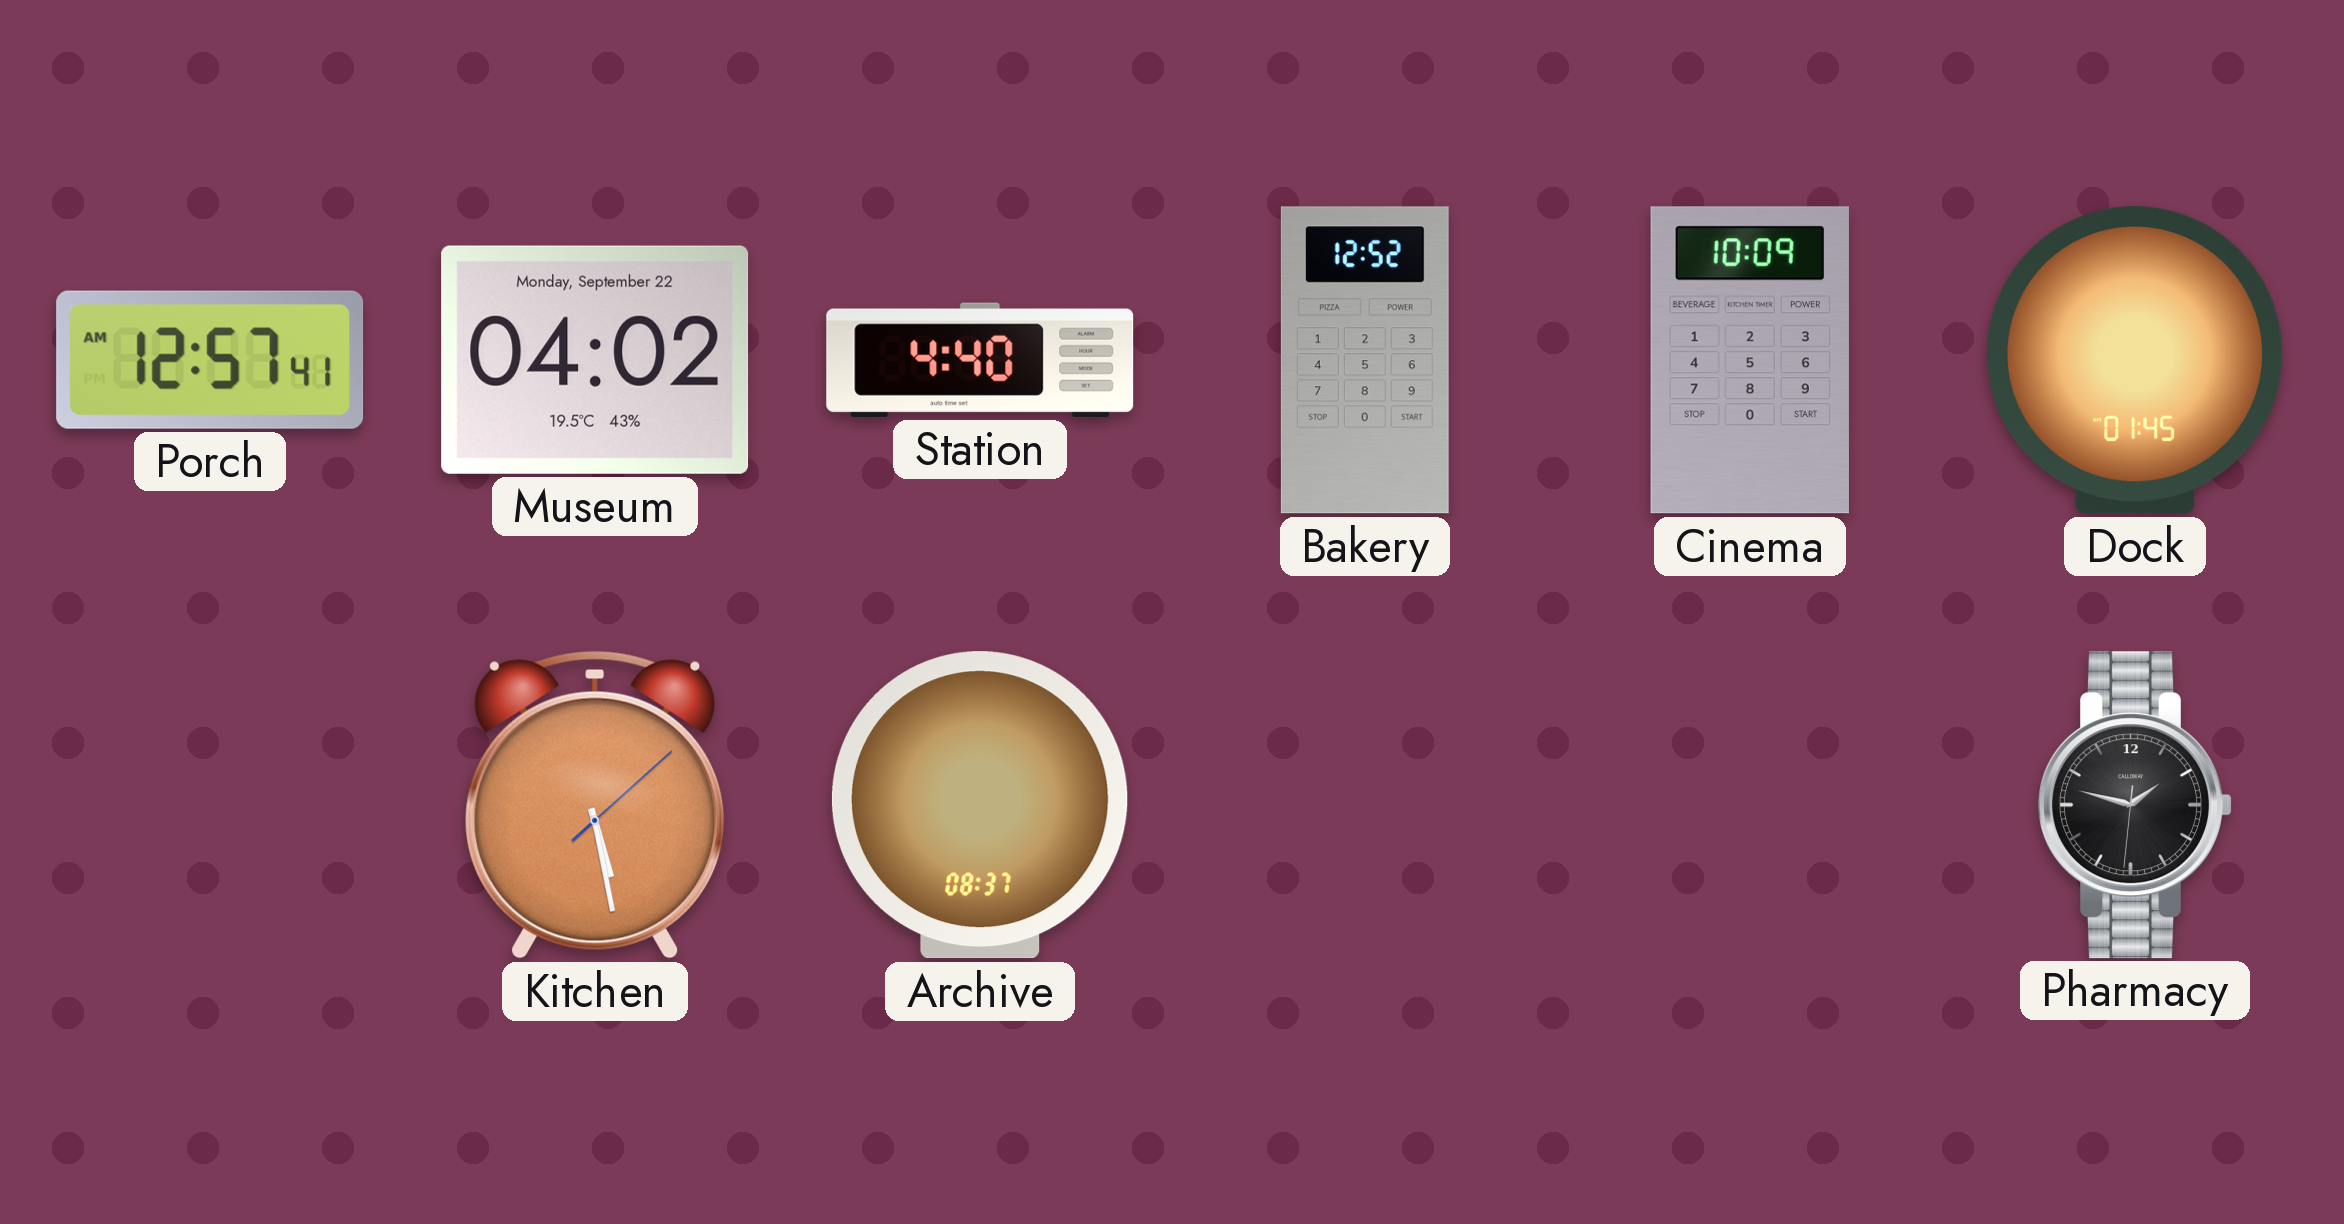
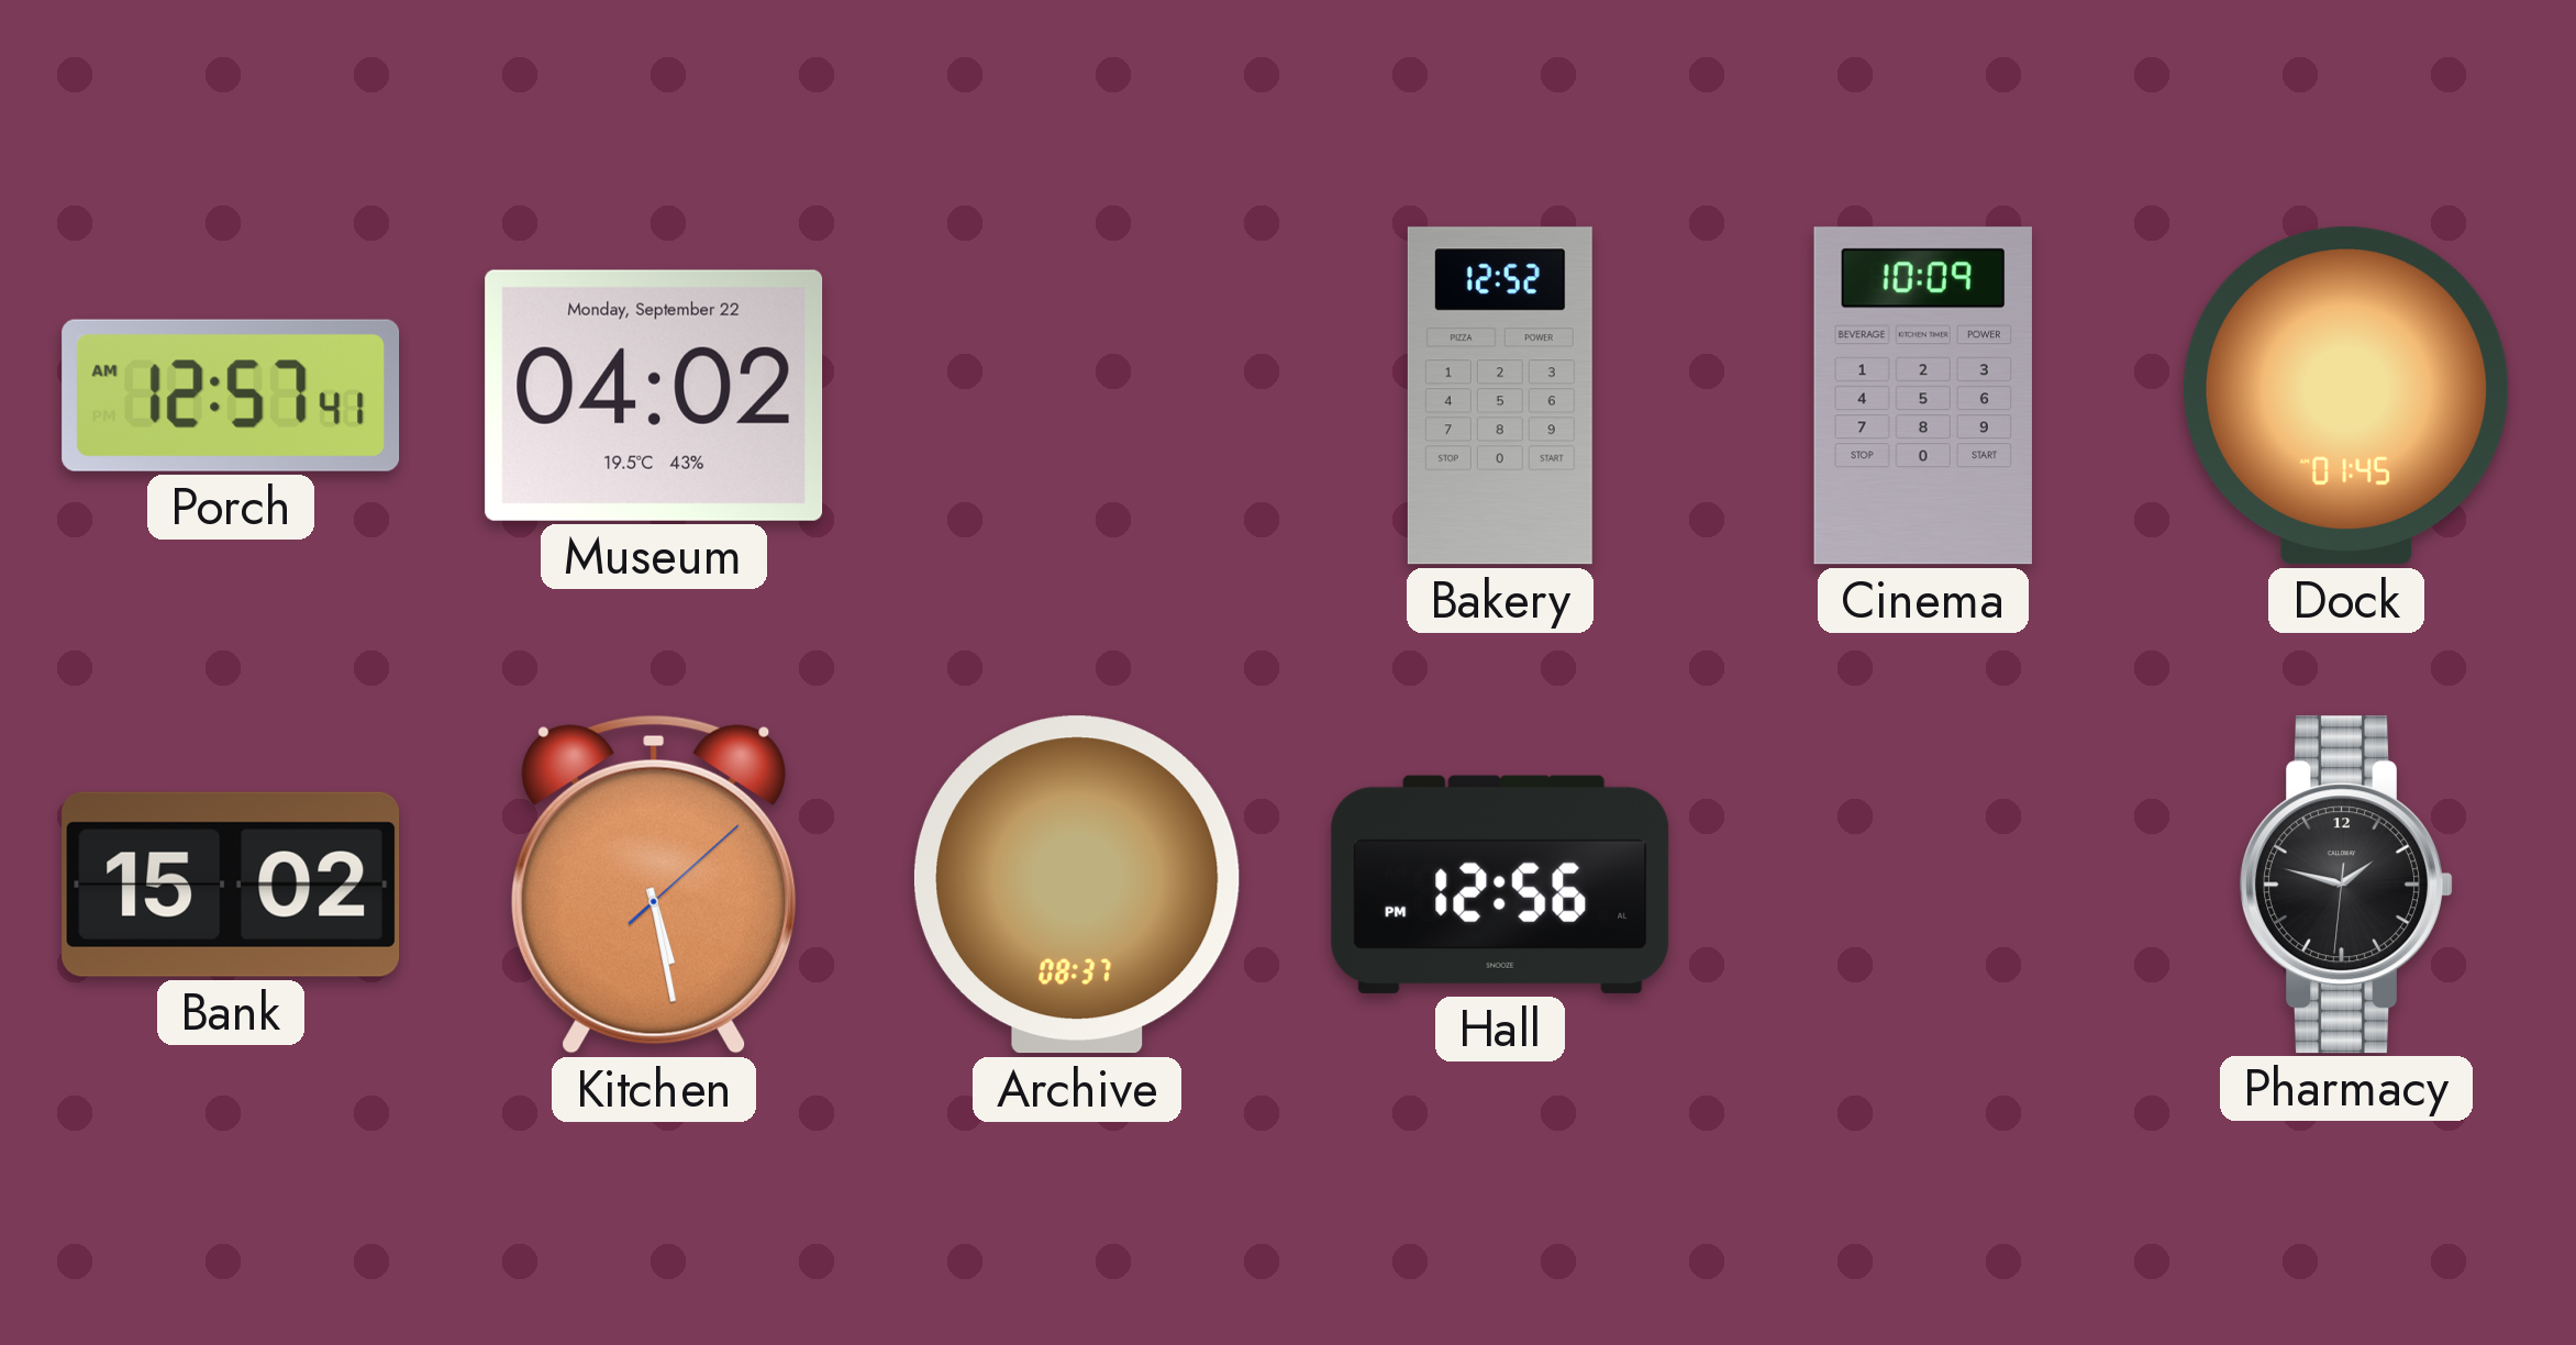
Station: 4:40 -> none
Bank: none -> 15:02
Hall: none -> 12:56
